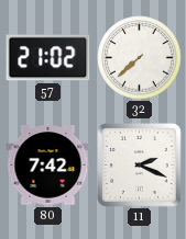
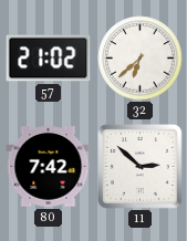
32: 7:38 -> 6:38
11: 2:19 -> 2:52
